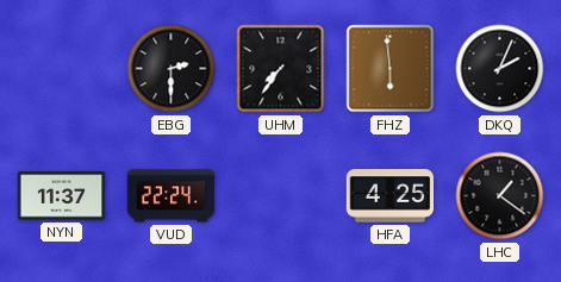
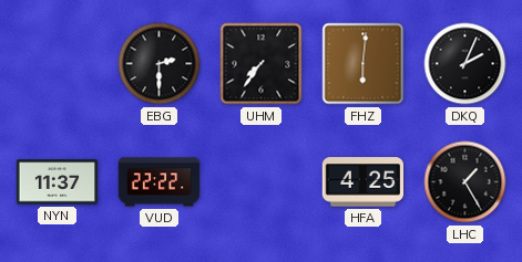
FHZ: 5:59 -> 6:01
VUD: 22:24 -> 22:22
LHC: 1:21 -> 1:25
